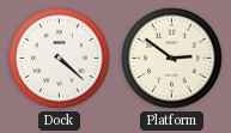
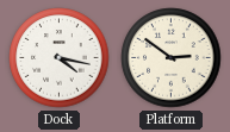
Dock: 4:22 -> 4:17
